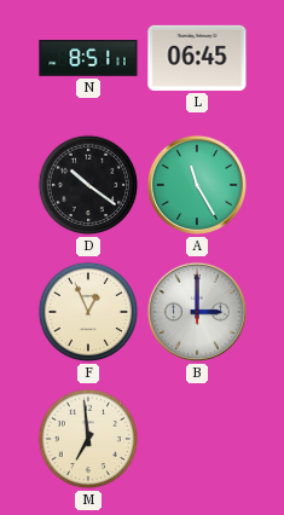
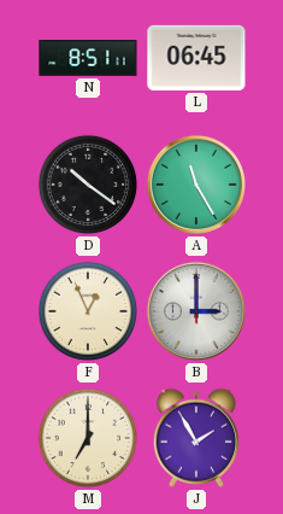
M: 6:59 -> 7:00
J: none -> 1:55
